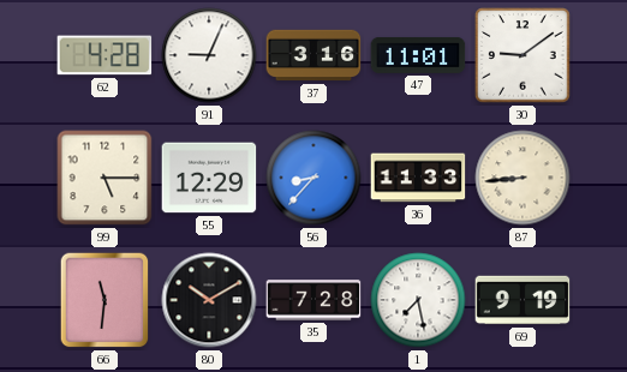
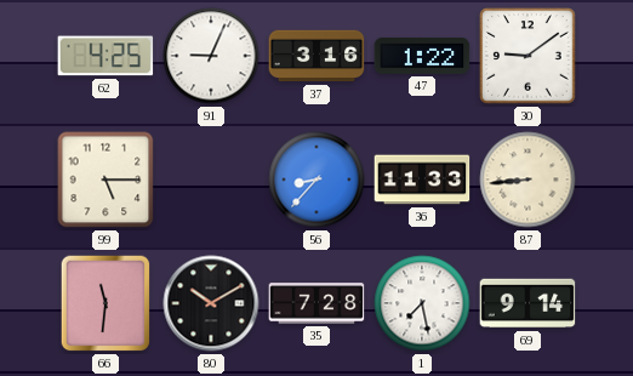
62: 4:28 -> 4:25
47: 11:01 -> 1:22
55: 12:29 -> none
69: 9:19 -> 9:14
